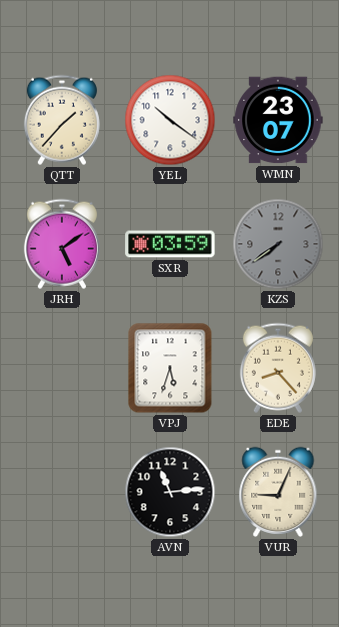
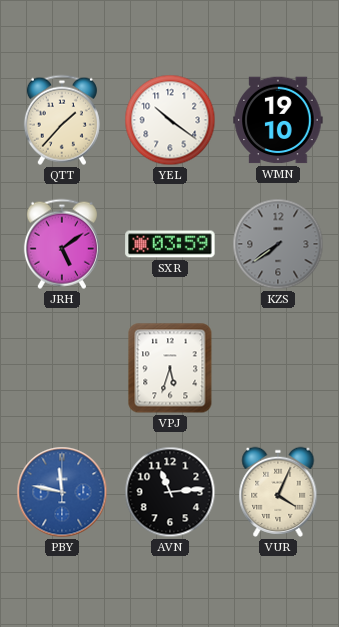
WMN: 23:07 -> 19:10
EDE: 8:23 -> none
PBY: none -> 11:47
VUR: 9:04 -> 4:04
